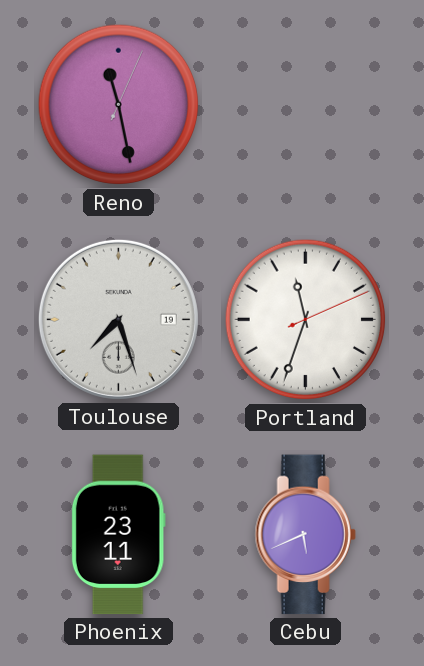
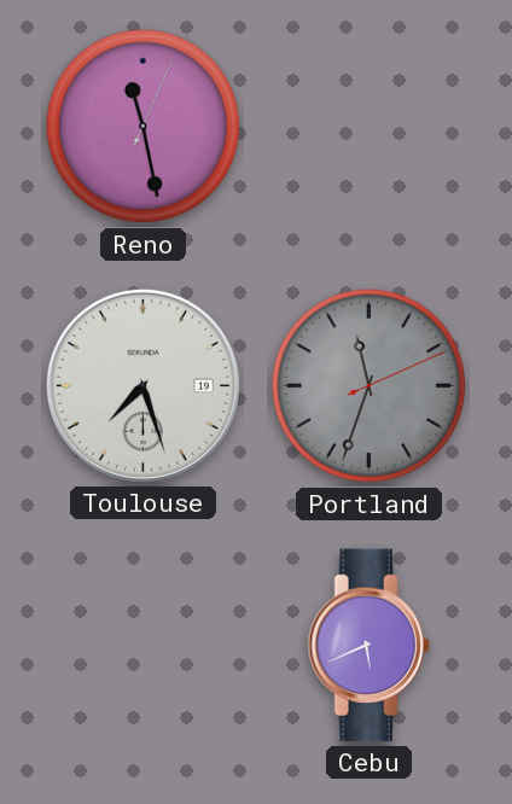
Portland dial: white -> grey
Phoenix: 23:11 -> none
